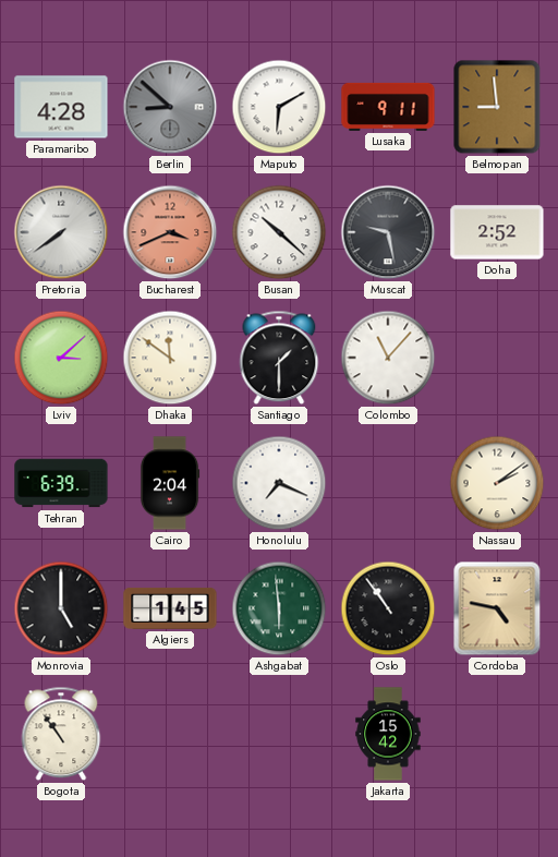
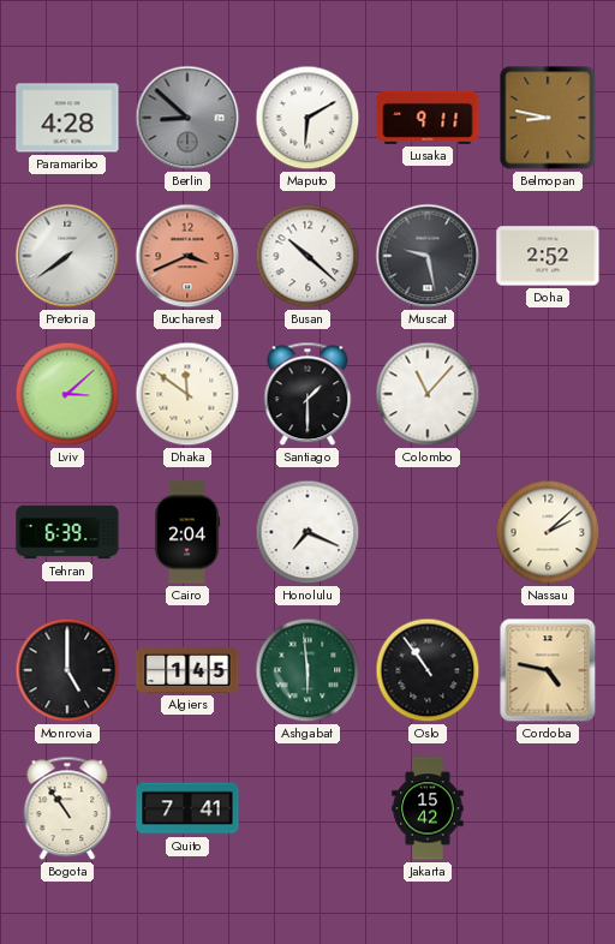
Belmopan: 8:59 -> 8:47
Nassau: 2:09 -> 2:08
Quito: none -> 7:41
